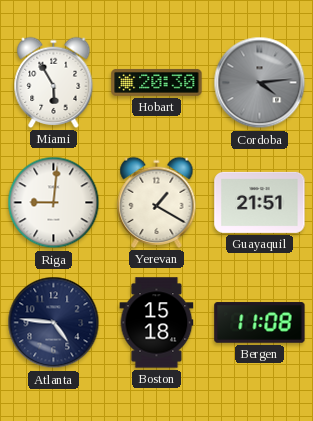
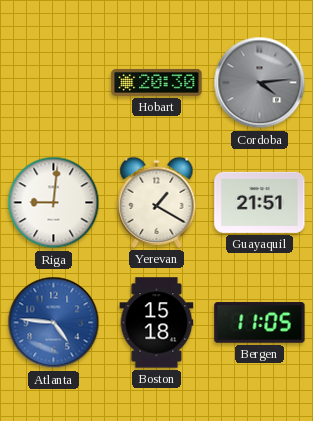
Miami: 5:55 -> none
Atlanta dial: navy -> blue
Bergen: 11:08 -> 11:05
